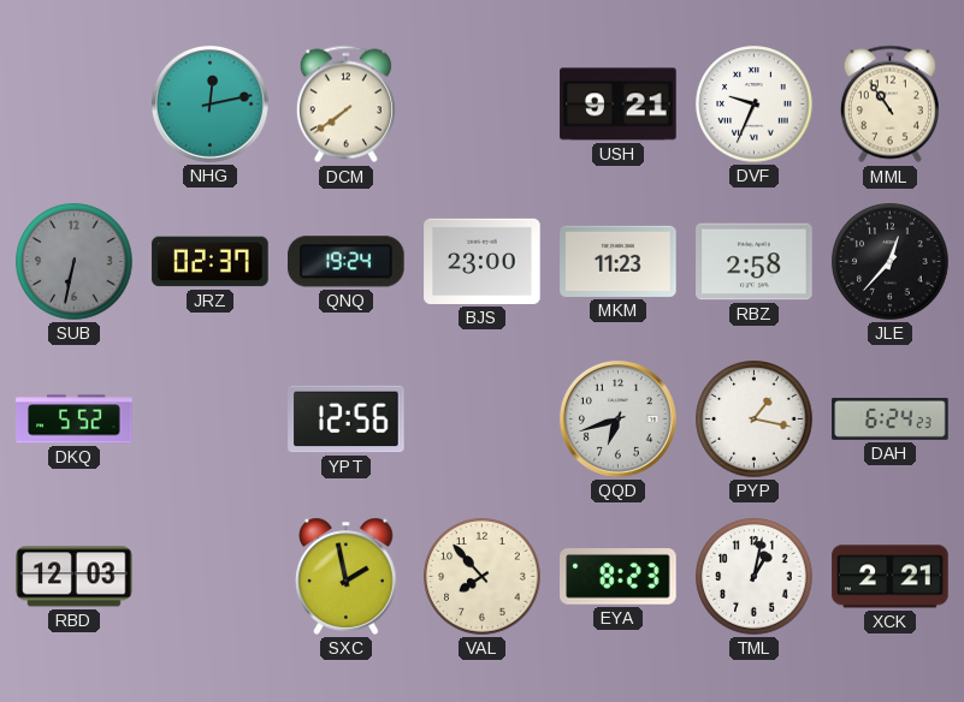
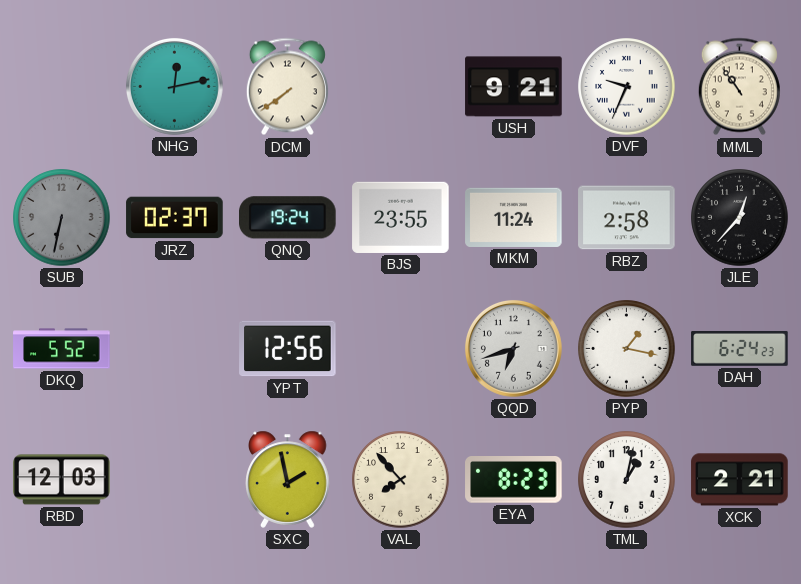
BJS: 23:00 -> 23:55
MKM: 11:23 -> 11:24
